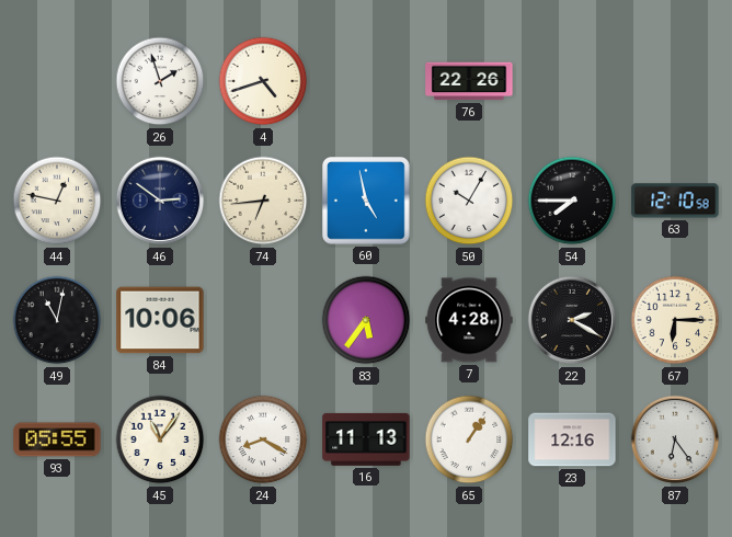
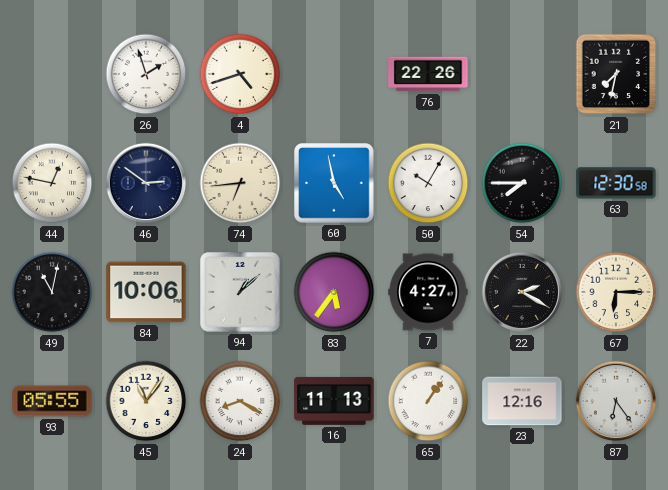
21: none -> 7:32
63: 12:10 -> 12:30
94: none -> 1:08
7: 4:28 -> 4:27
